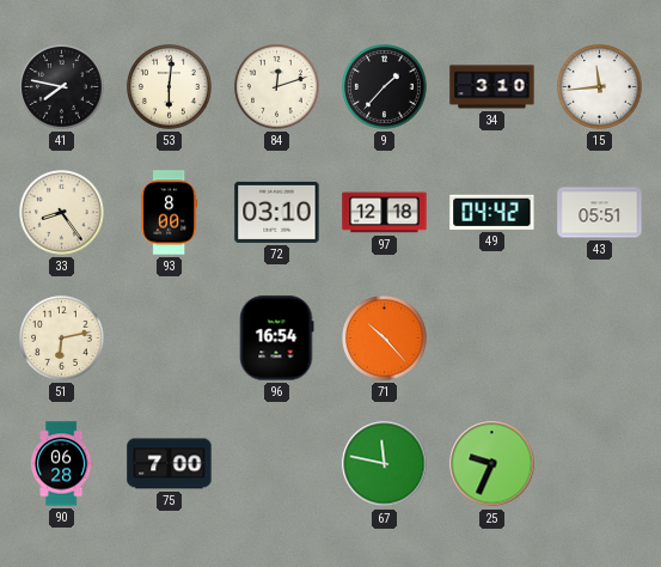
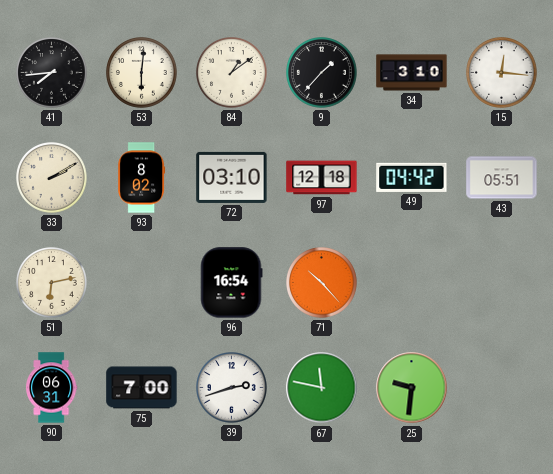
41: 7:47 -> 7:44
84: 12:12 -> 1:09
15: 11:44 -> 12:16
33: 8:24 -> 2:10
93: 8:00 -> 8:02
90: 06:28 -> 06:31
39: none -> 2:42
25: 9:34 -> 9:31
